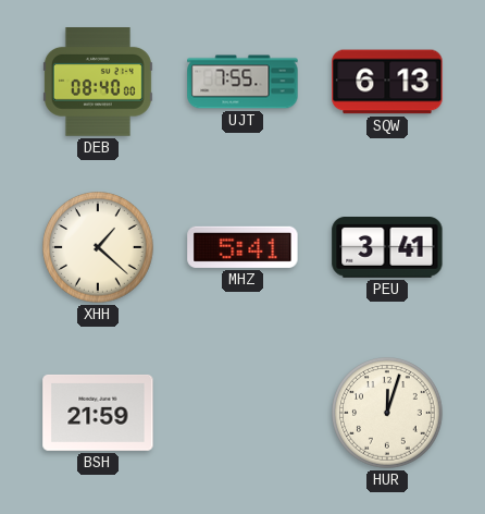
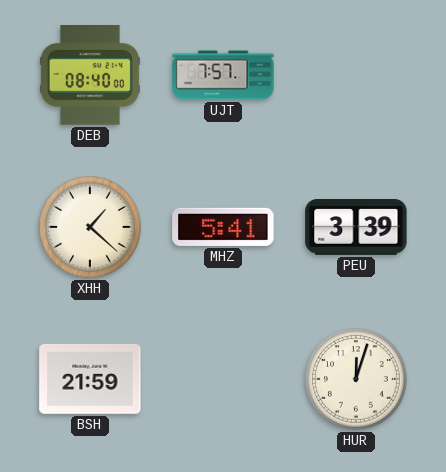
UJT: 7:55 -> 7:57
SQW: 6:13 -> none
PEU: 3:41 -> 3:39
